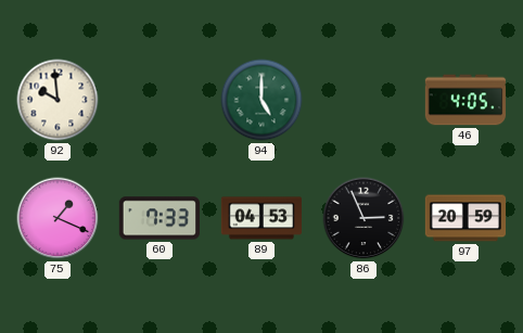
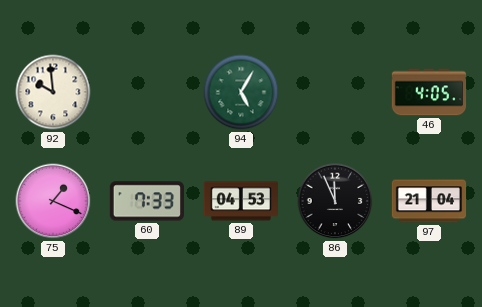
94: 5:00 -> 5:05
86: 2:56 -> 11:56
97: 20:59 -> 21:04
